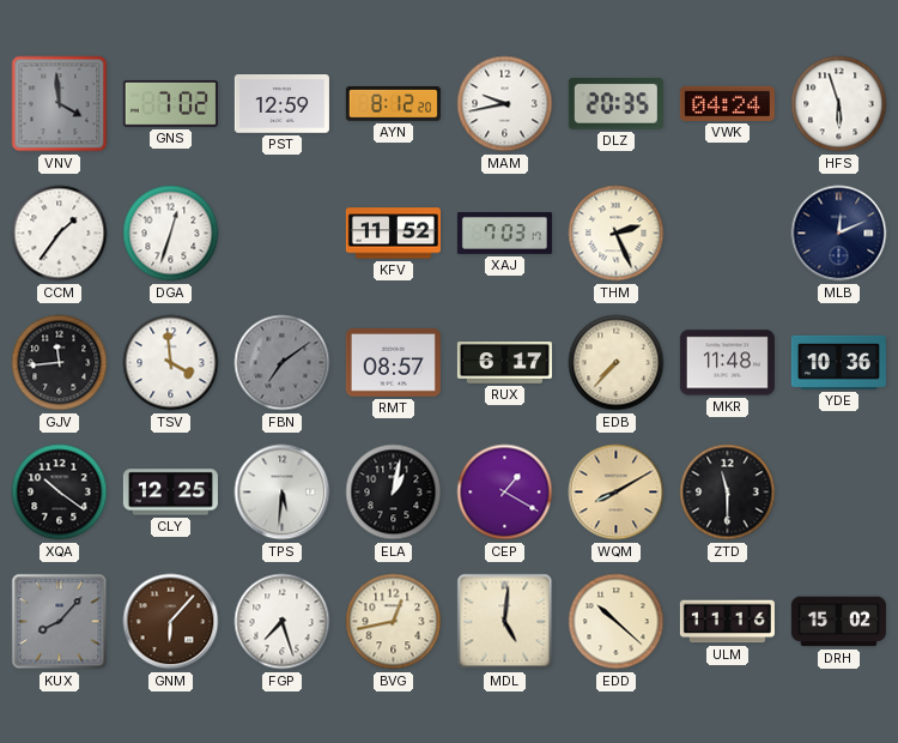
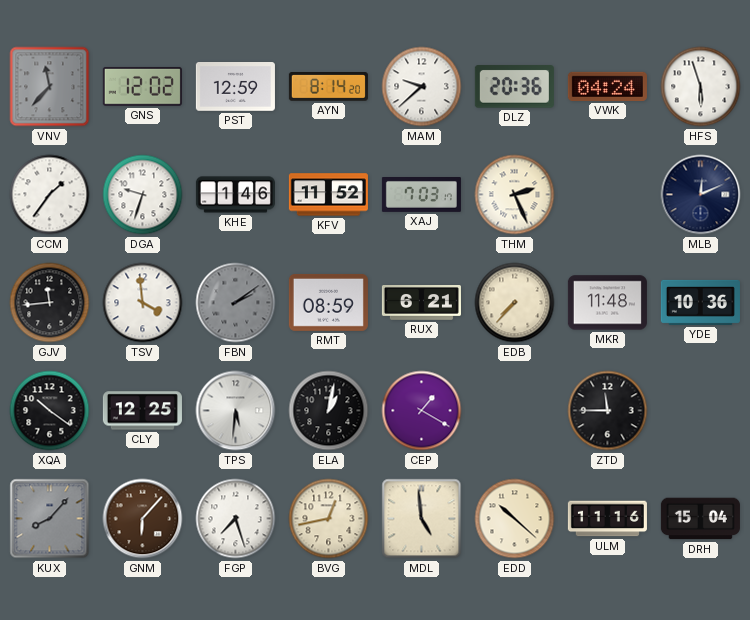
VNV: 3:59 -> 11:37
GNS: 7:02 -> 12:02
AYN: 8:12 -> 8:14
MAM: 9:43 -> 9:38
DLZ: 20:35 -> 20:36
DGA: 12:33 -> 9:33
KHE: none -> 1:46
FBN: 7:09 -> 2:09
RMT: 08:57 -> 08:59
RUX: 6:17 -> 6:21
WQM: 8:10 -> none
ZTD: 11:30 -> 11:45
MDL: 5:01 -> 4:59
DRH: 15:02 -> 15:04
